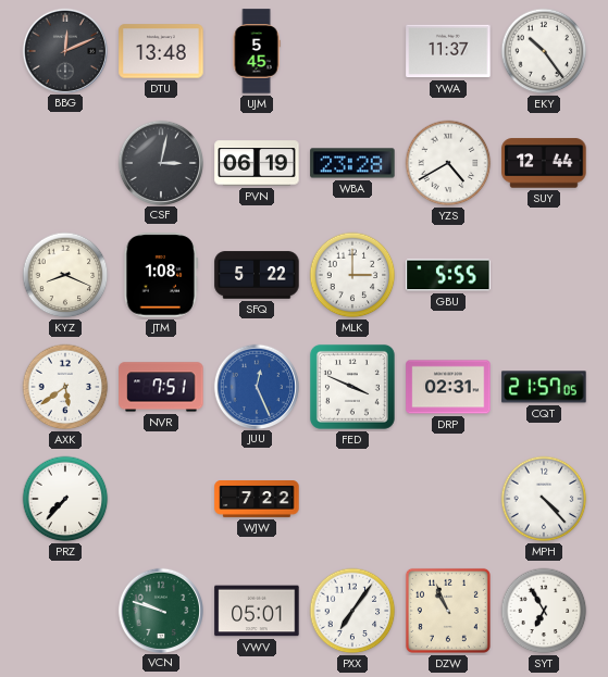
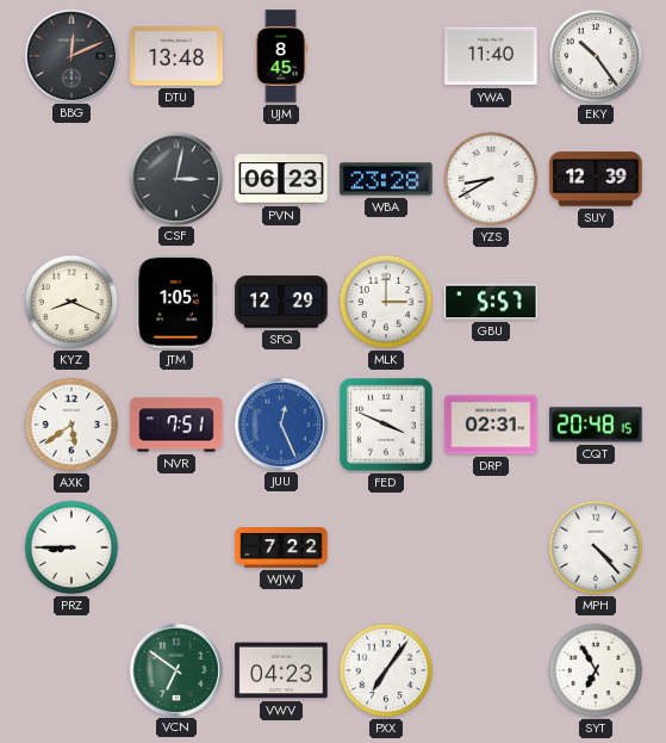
UJM: 5:45 -> 8:45
YWA: 11:37 -> 11:40
PVN: 06:19 -> 06:23
YZS: 4:40 -> 8:40
SUY: 12:44 -> 12:39
JTM: 1:08 -> 1:05
SFQ: 5:22 -> 12:29
GBU: 5:55 -> 5:57
CQT: 21:57 -> 20:48
PRZ: 7:37 -> 8:45
VCN: 9:48 -> 6:51
VWV: 05:01 -> 04:23
DZW: 10:56 -> none
